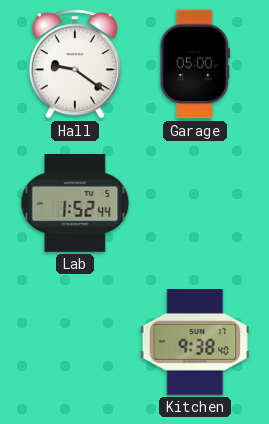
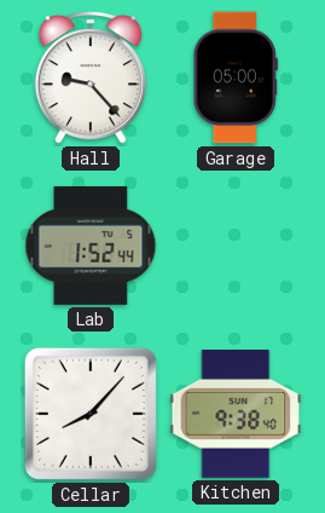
Hall: 9:21 -> 9:23
Cellar: none -> 8:07
